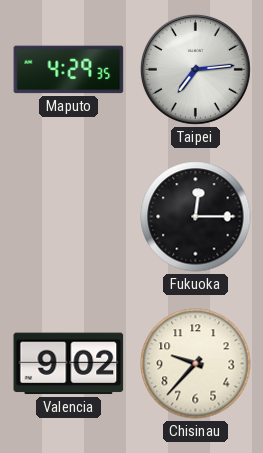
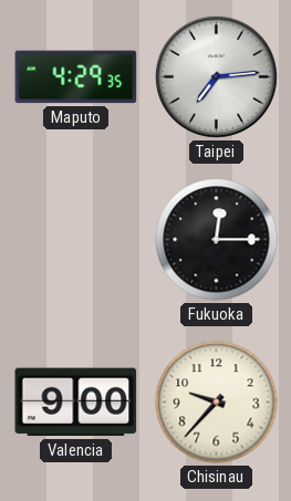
Valencia: 9:02 -> 9:00
